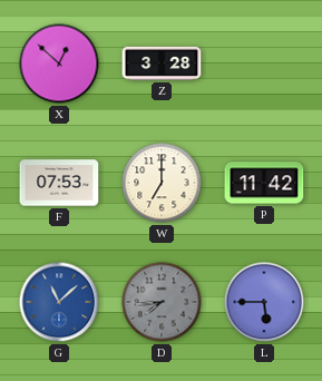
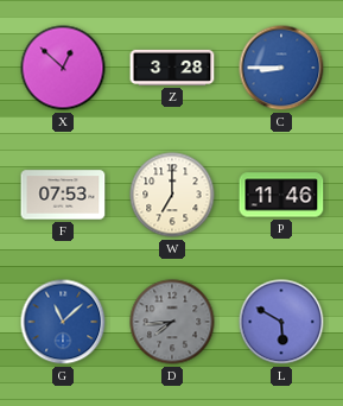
C: none -> 8:45
P: 11:42 -> 11:46
L: 5:45 -> 5:50
